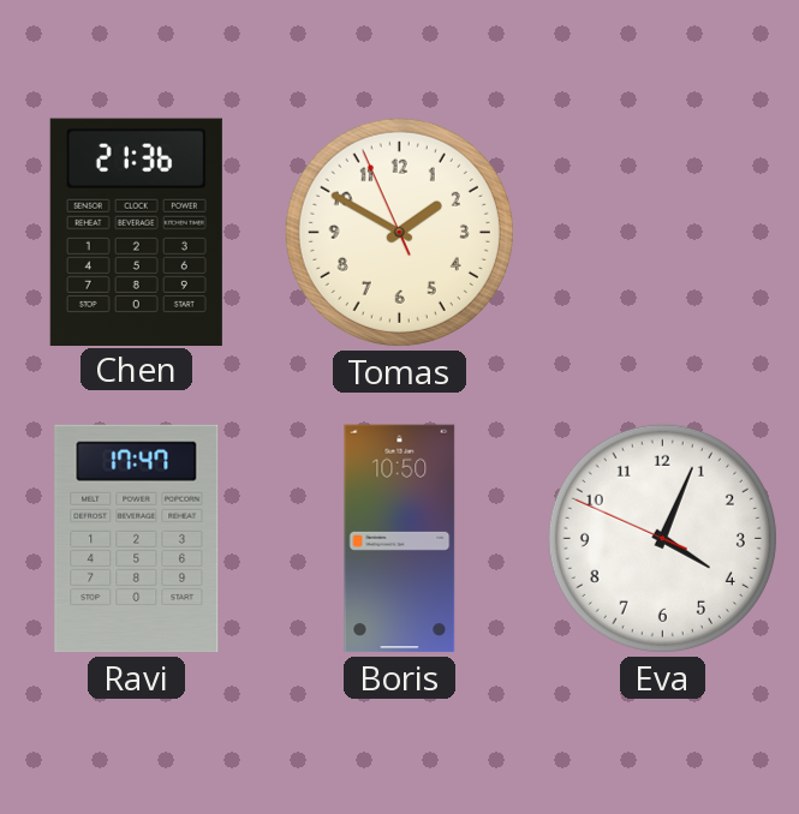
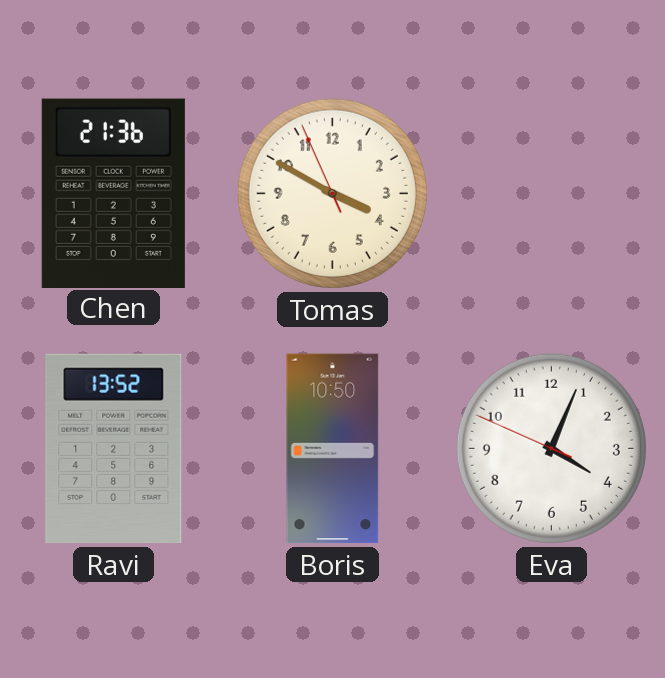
Tomas: 1:49 -> 3:49
Ravi: 17:47 -> 13:52
